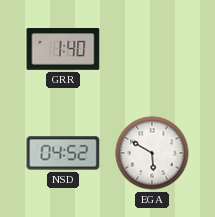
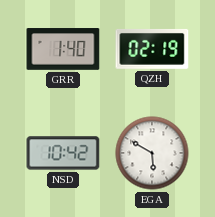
QZH: none -> 02:19
NSD: 04:52 -> 10:42
